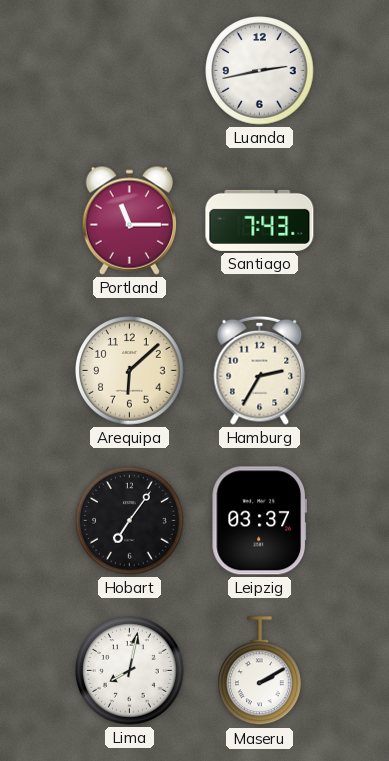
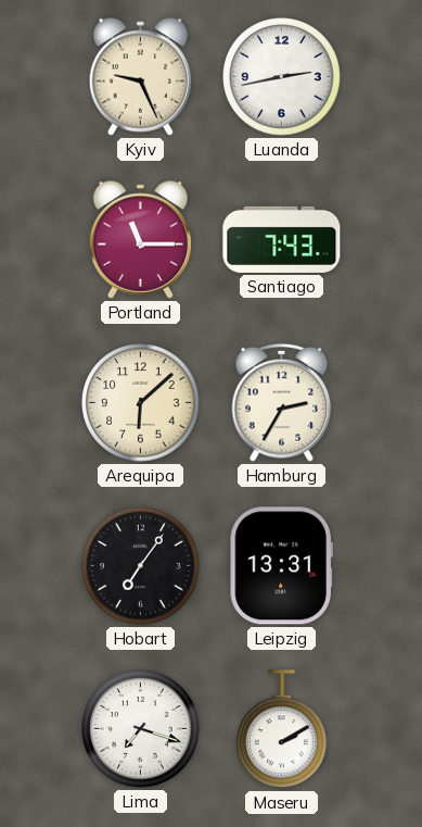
Kyiv: none -> 9:26
Leipzig: 03:37 -> 13:31
Lima: 8:02 -> 7:18
